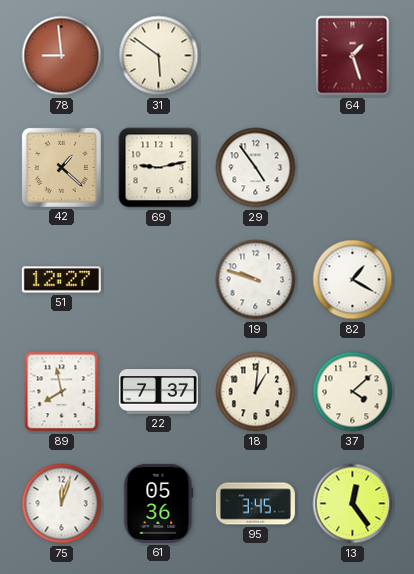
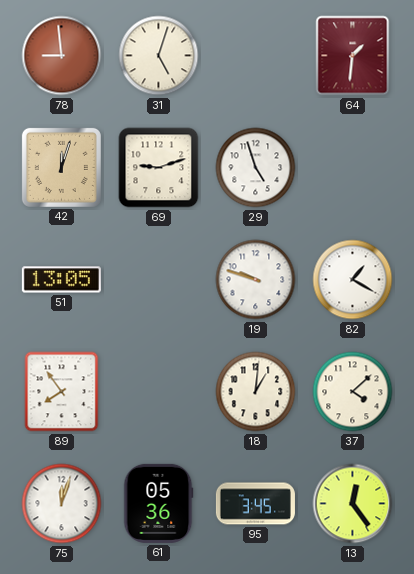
31: 5:51 -> 5:03
64: 1:27 -> 1:31
42: 1:22 -> 12:03
69: 9:13 -> 9:12
29: 4:54 -> 4:57
51: 12:27 -> 13:05
89: 7:58 -> 7:54
22: 7:37 -> none
